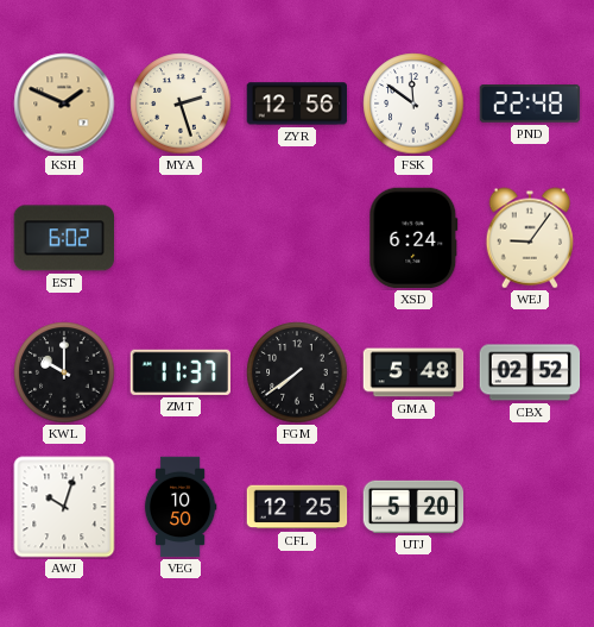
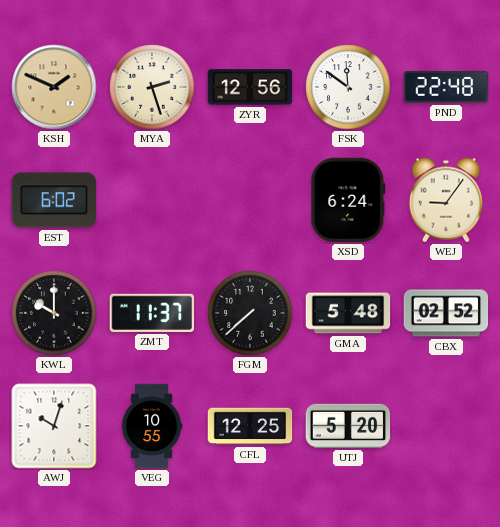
FGM: 7:39 -> 7:38
VEG: 10:50 -> 10:55
